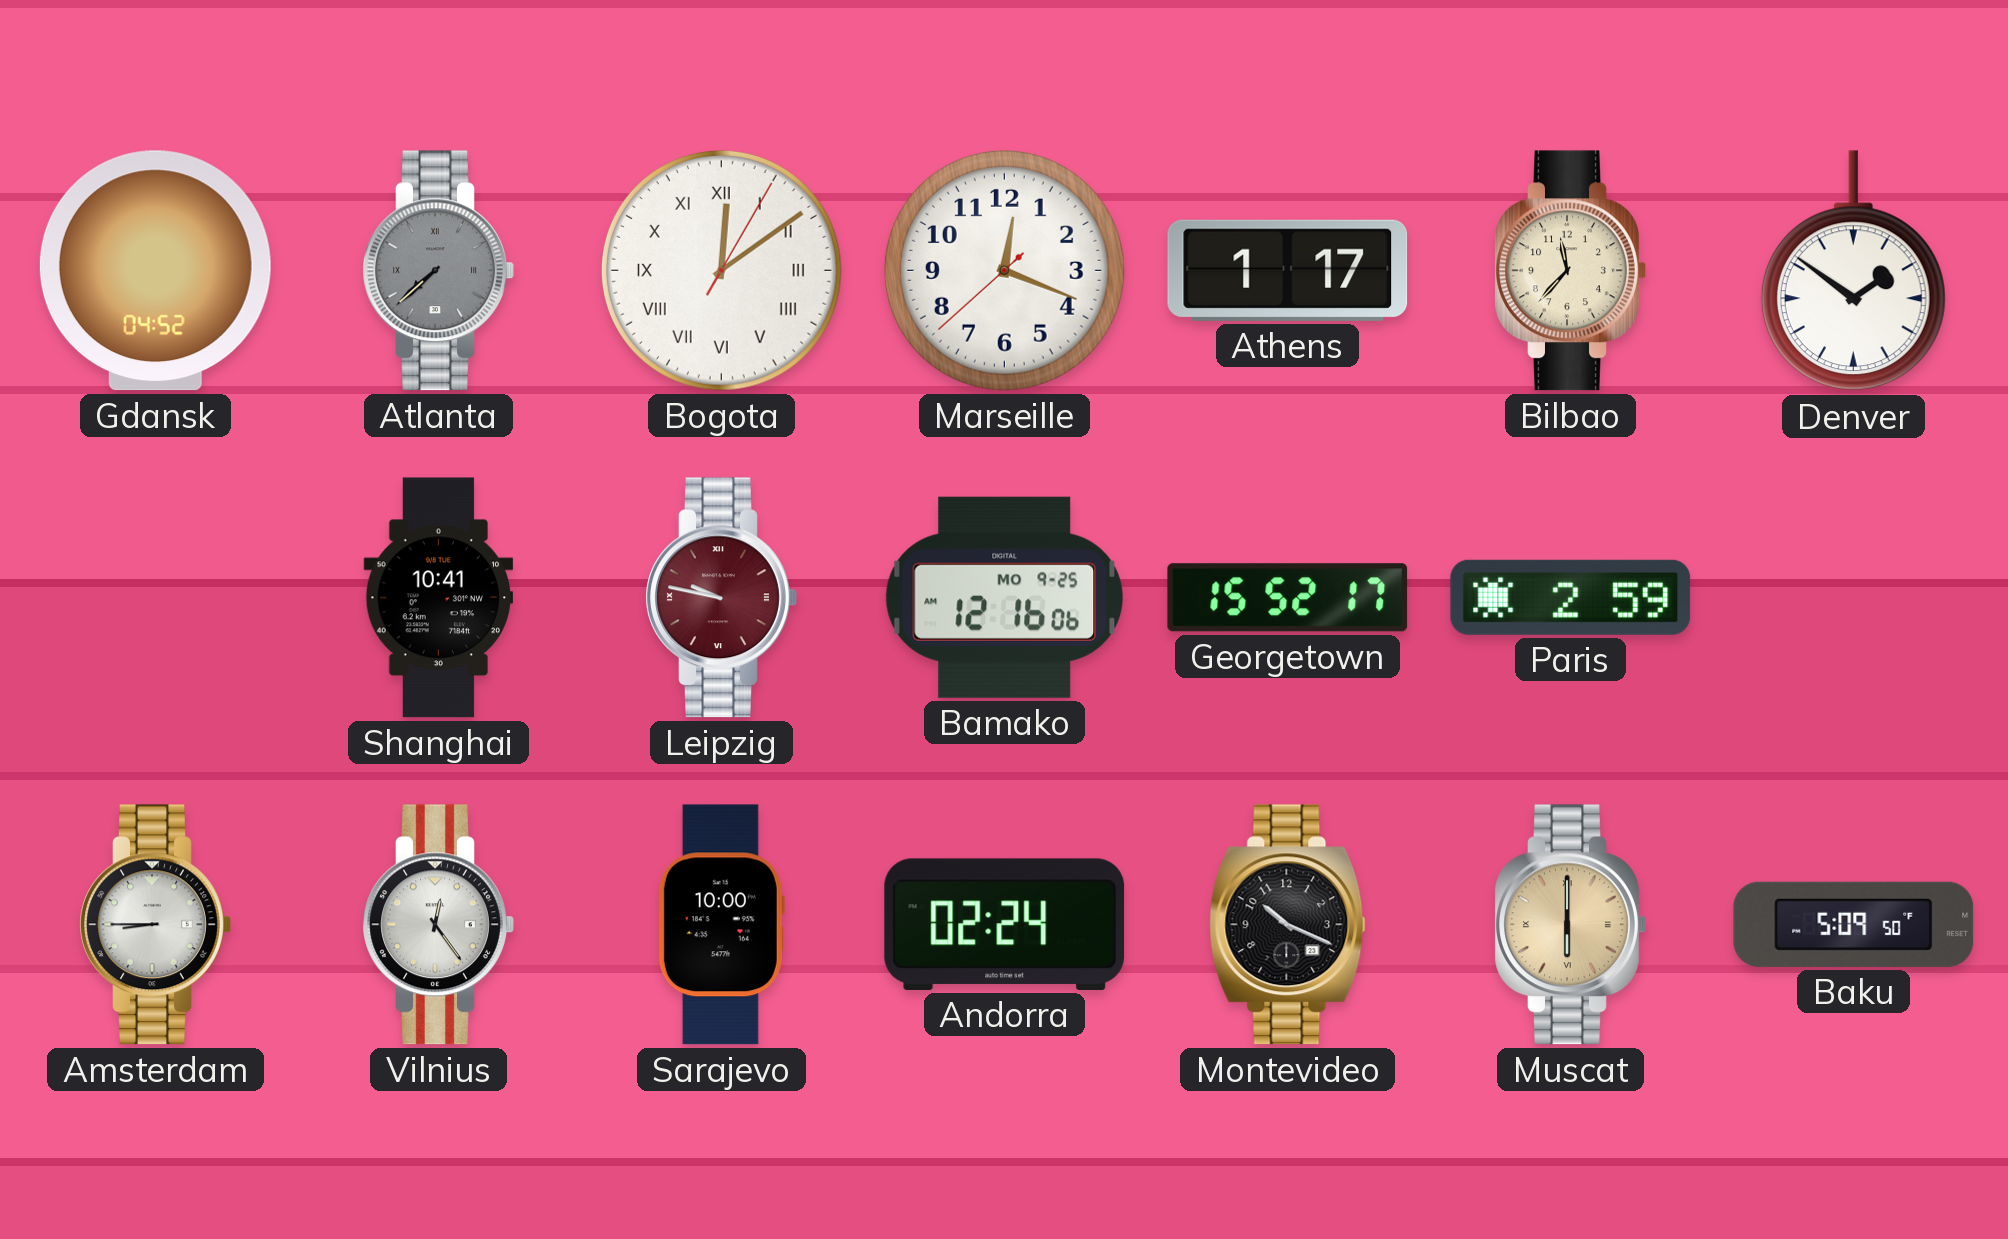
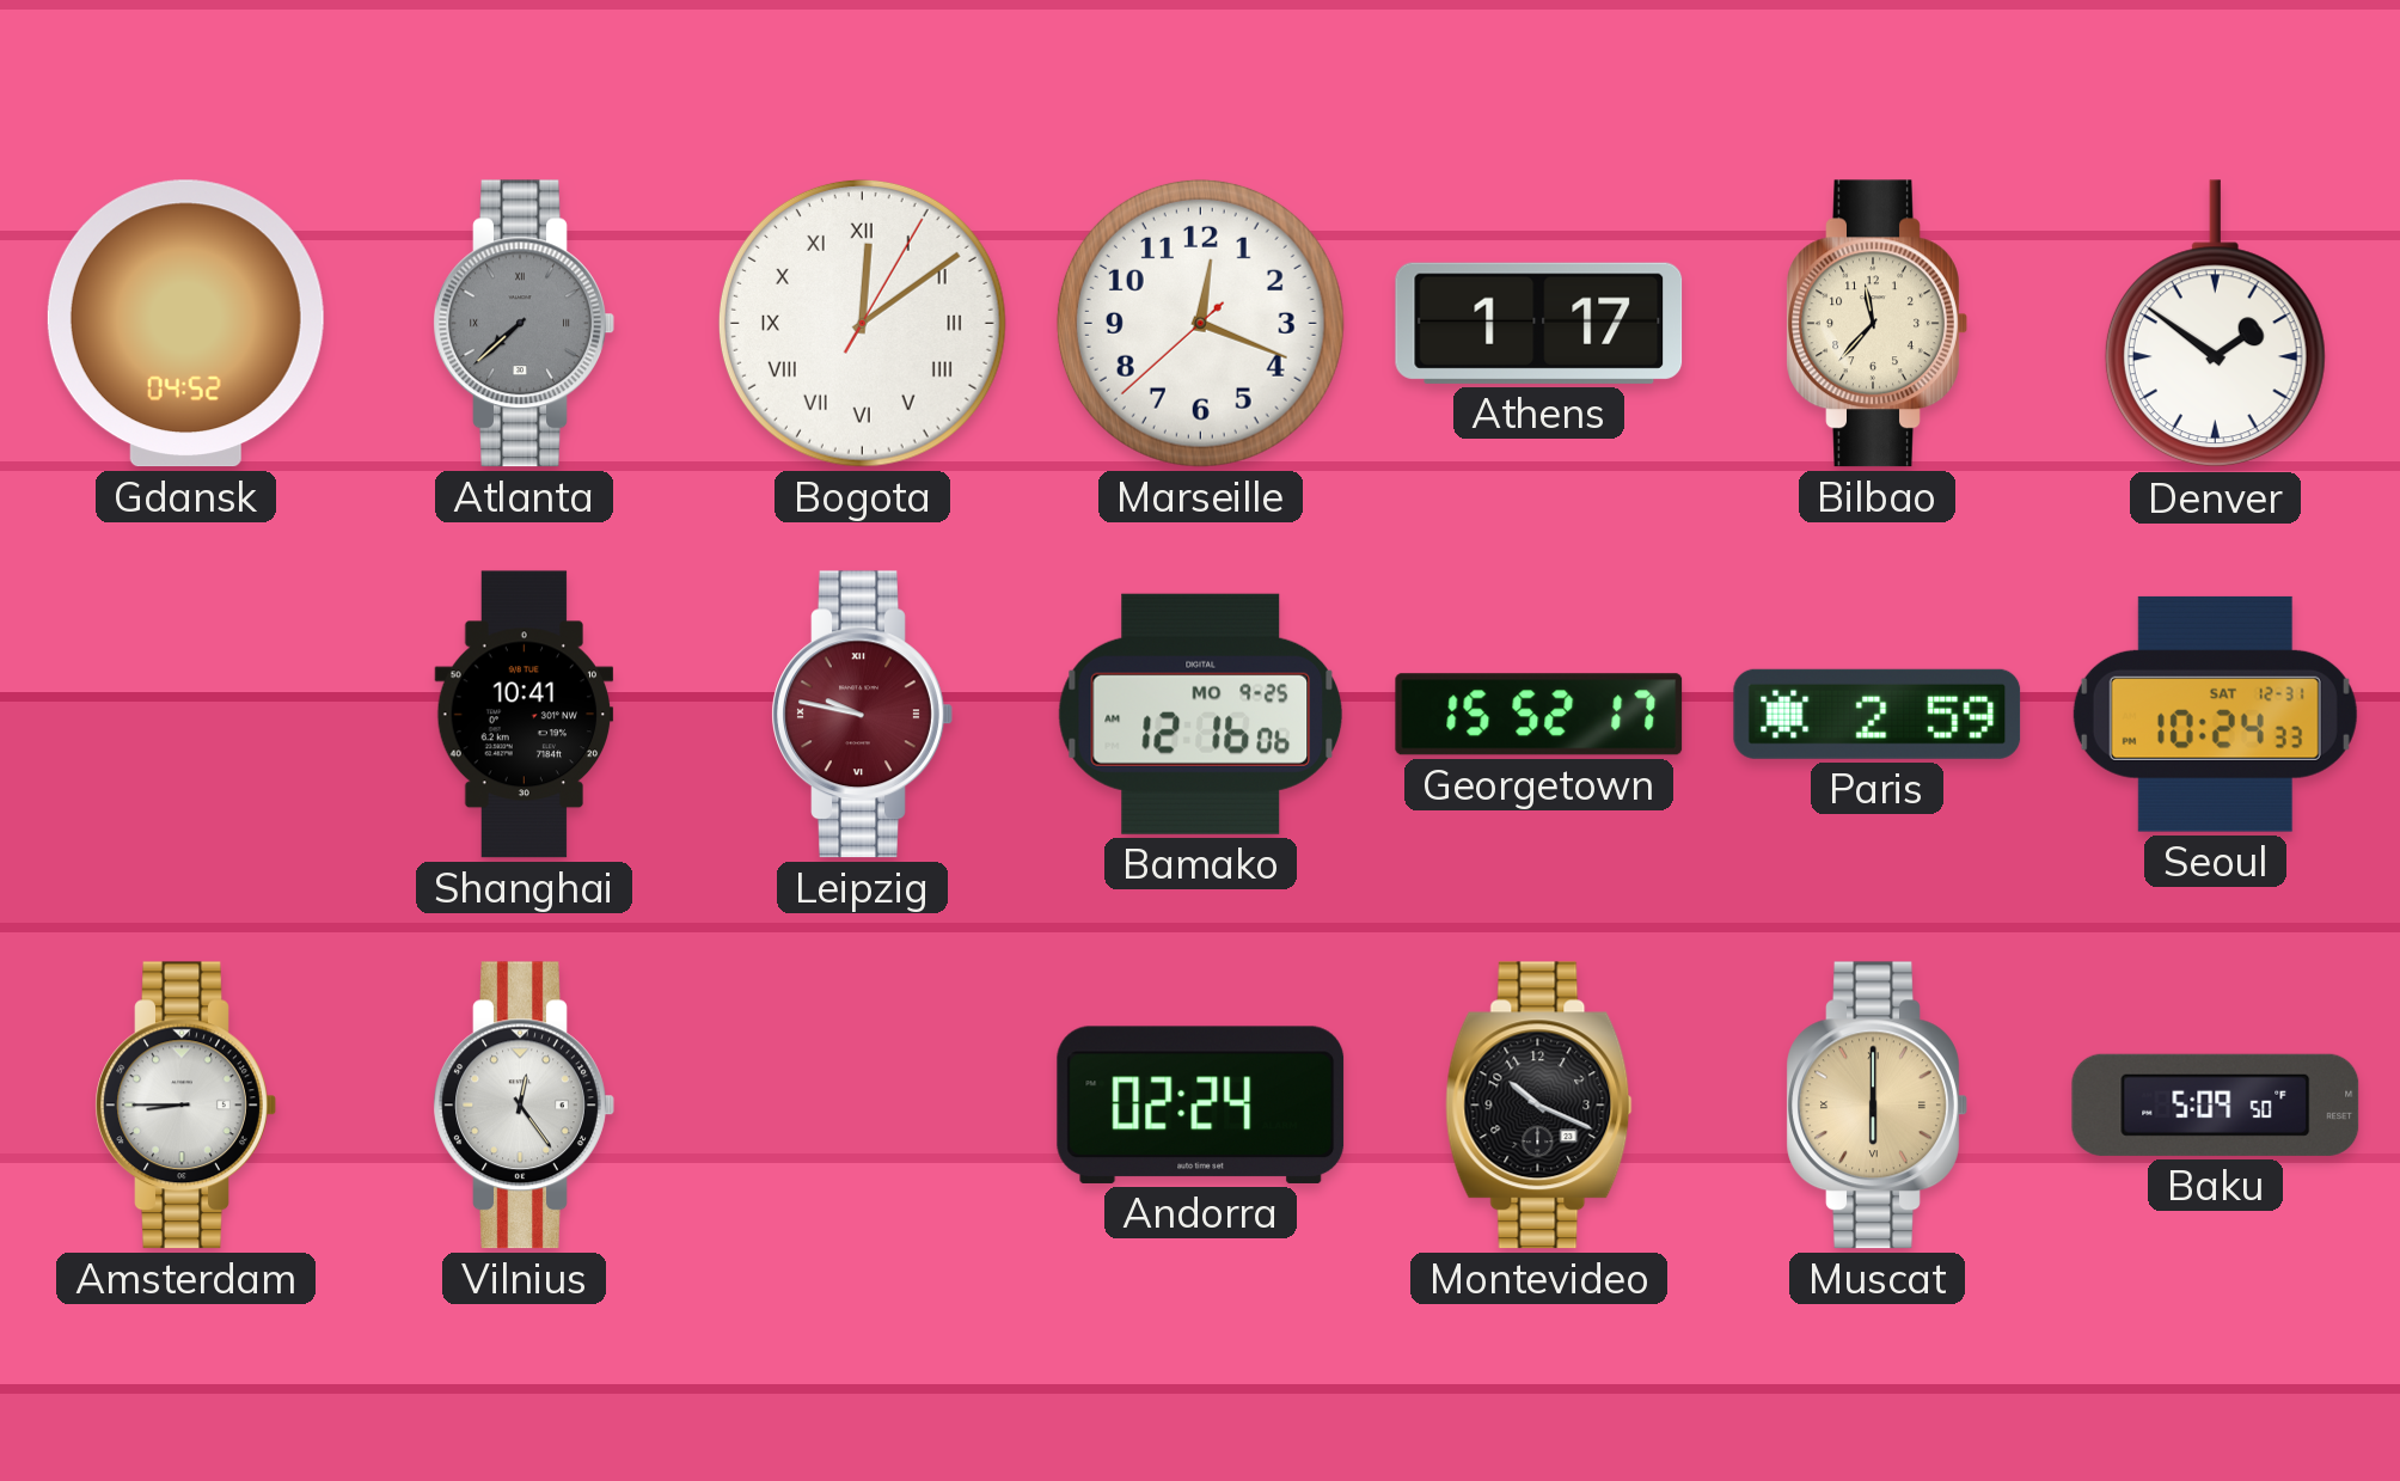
Seoul: none -> 10:24
Sarajevo: 10:00 -> none
